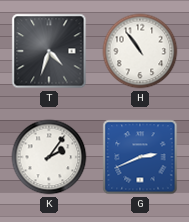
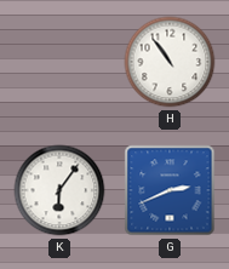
T: 4:33 -> none
K: 2:06 -> 6:06
